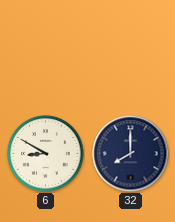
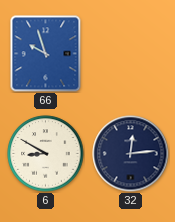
66: none -> 9:57
32: 8:00 -> 12:14
